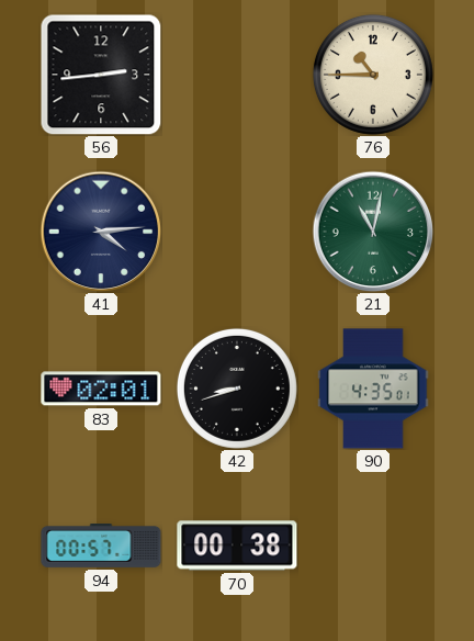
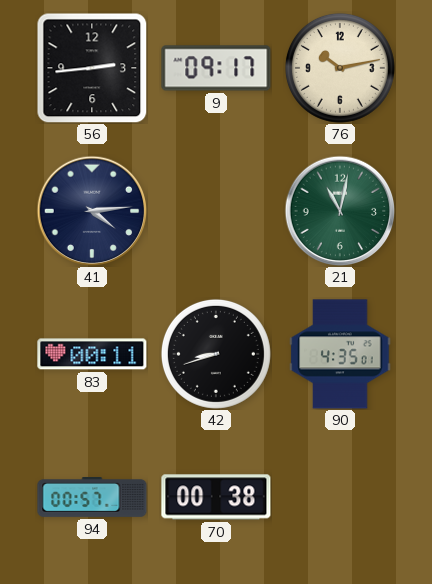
9: none -> 09:17
76: 10:45 -> 10:13
83: 02:01 -> 00:11
